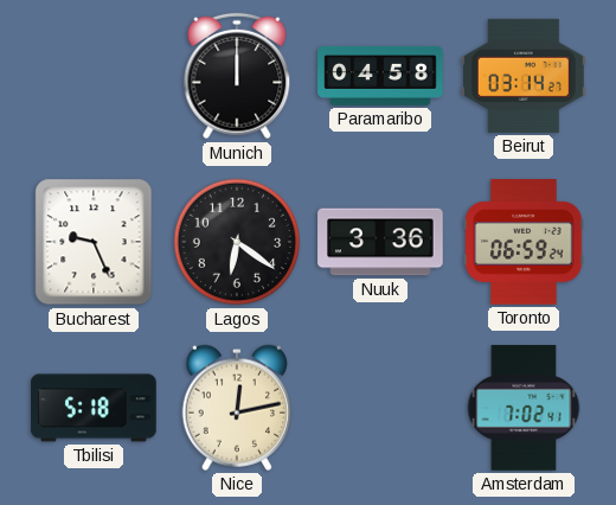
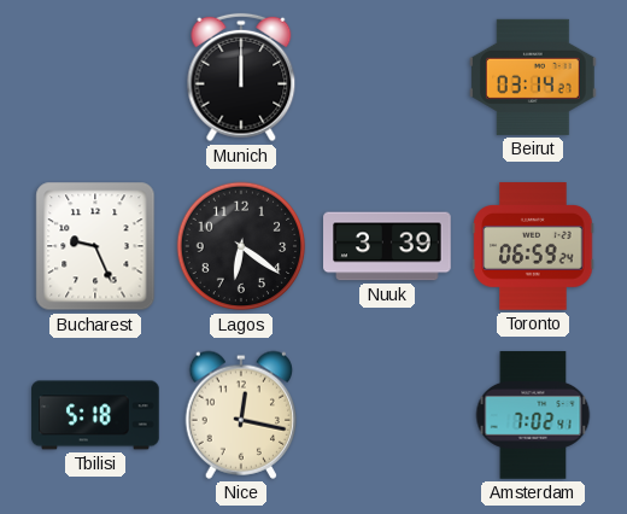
Paramaribo: 04:58 -> none
Nuuk: 3:36 -> 3:39
Nice: 12:13 -> 12:17
